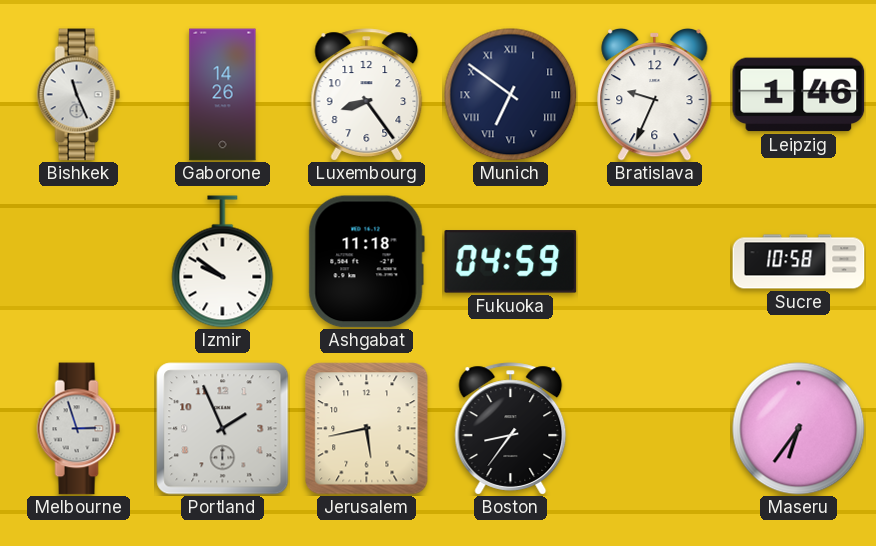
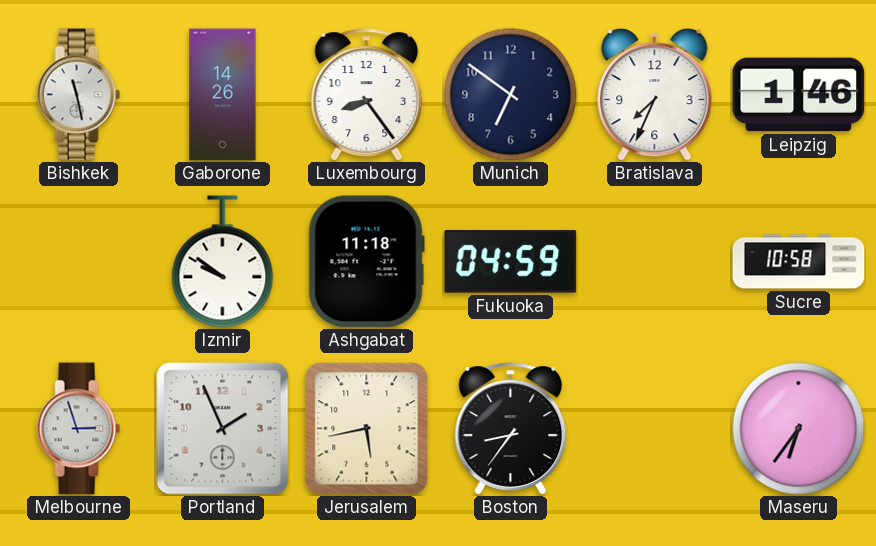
Bishkek: 11:26 -> 11:28
Munich numerals: Roman -> Arabic
Bratislava: 9:34 -> 7:34
